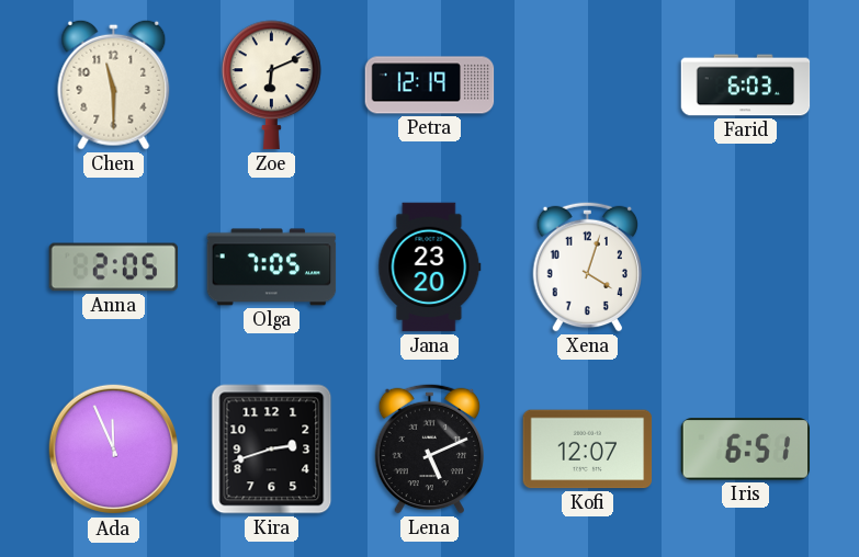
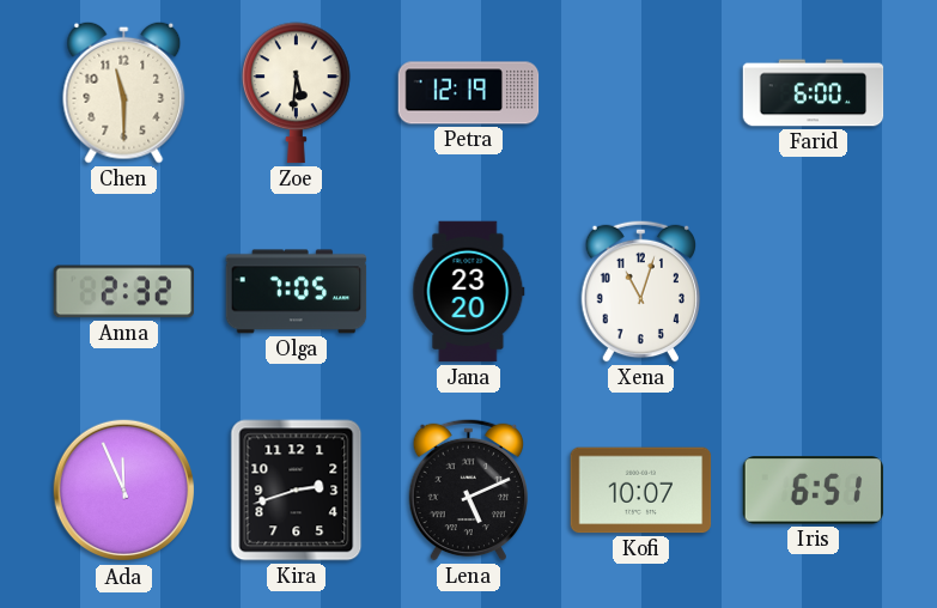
Zoe: 6:11 -> 5:31
Farid: 6:03 -> 6:00
Anna: 2:05 -> 2:32
Xena: 4:03 -> 11:03
Kofi: 12:07 -> 10:07
